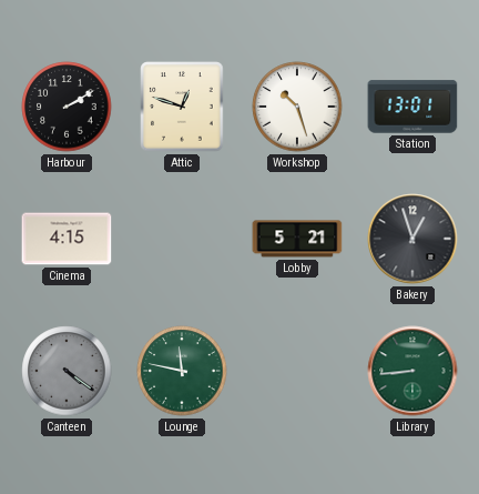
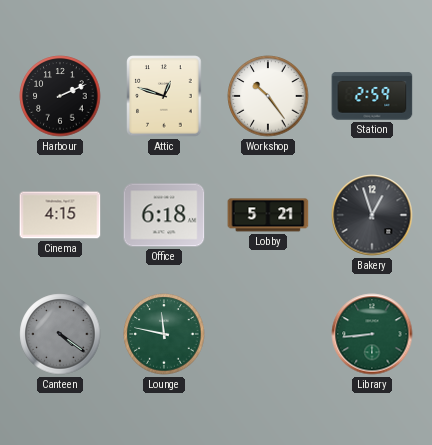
Harbour: 2:10 -> 2:11
Workshop: 10:27 -> 10:24
Station: 13:01 -> 2:59
Office: none -> 6:18
